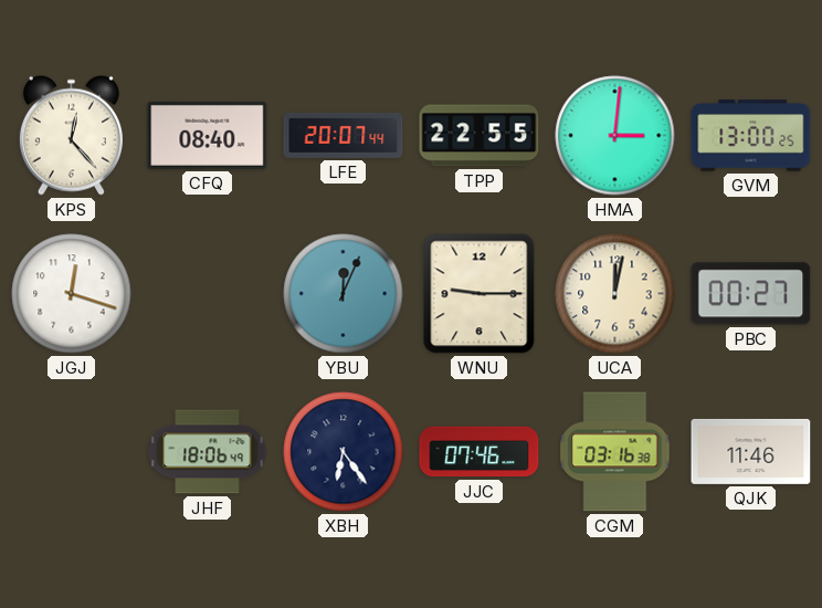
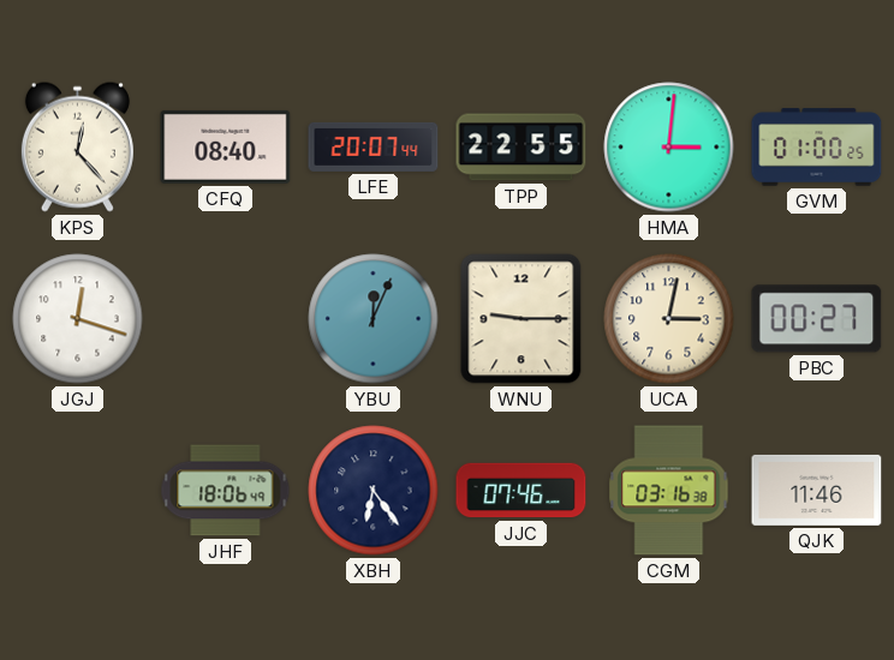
GVM: 13:00 -> 01:00
UCA: 12:02 -> 3:02
